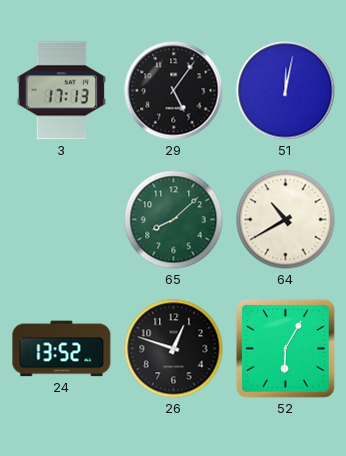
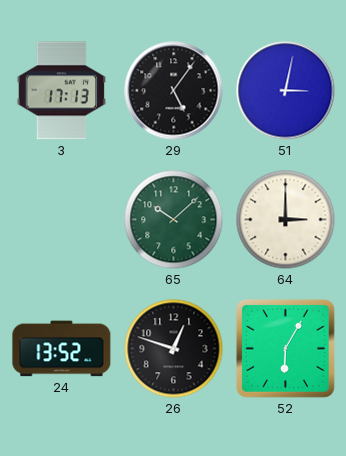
51: 12:02 -> 3:02
65: 8:08 -> 10:08
64: 10:40 -> 3:00
